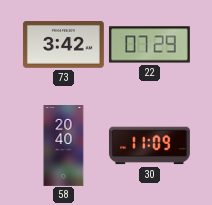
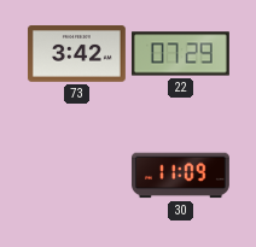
58: 20:40 -> none
